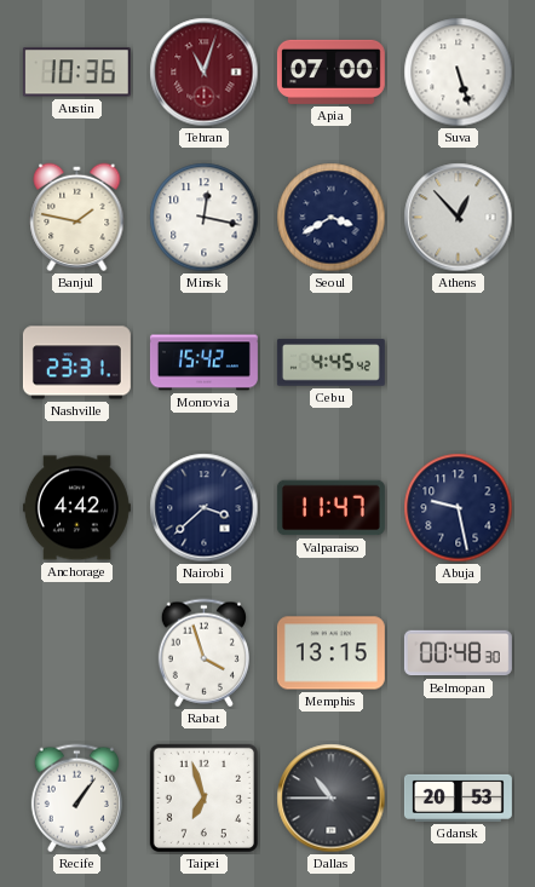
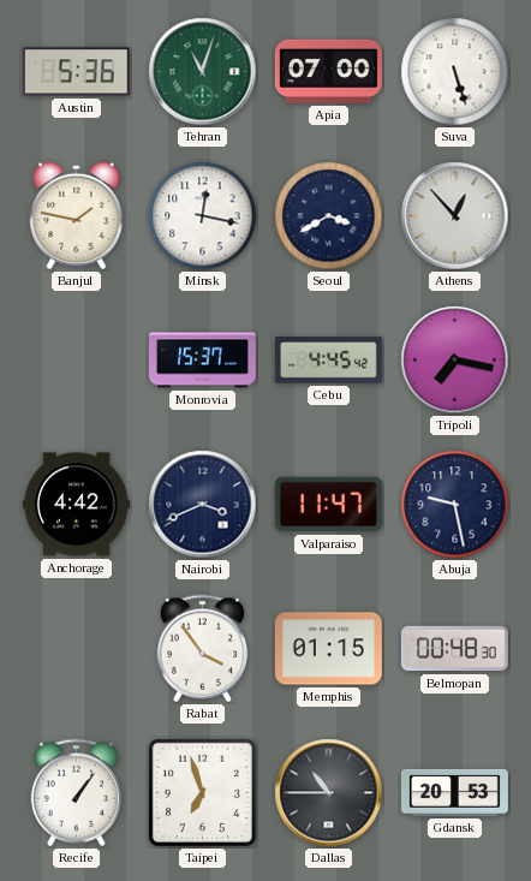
Austin: 10:36 -> 5:36
Tehran dial: burgundy -> green
Nashville: 23:31 -> none
Monrovia: 15:42 -> 15:37
Tripoli: none -> 7:17
Nairobi: 3:38 -> 3:41
Rabat: 3:57 -> 3:54
Memphis: 13:15 -> 01:15
